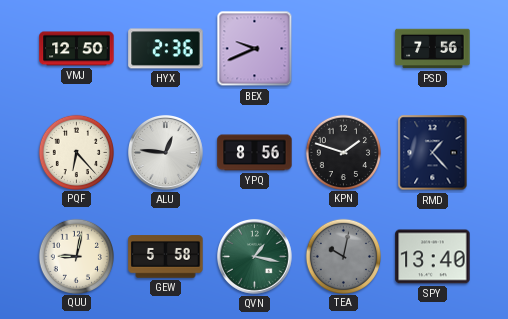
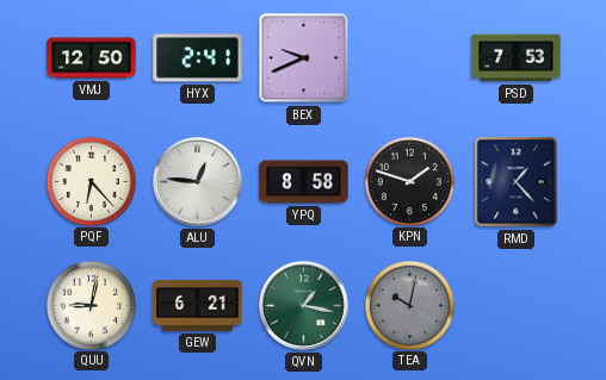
HYX: 2:36 -> 2:41
PSD: 7:56 -> 7:53
YPQ: 8:56 -> 8:58
GEW: 5:58 -> 6:21
SPY: 13:40 -> none
